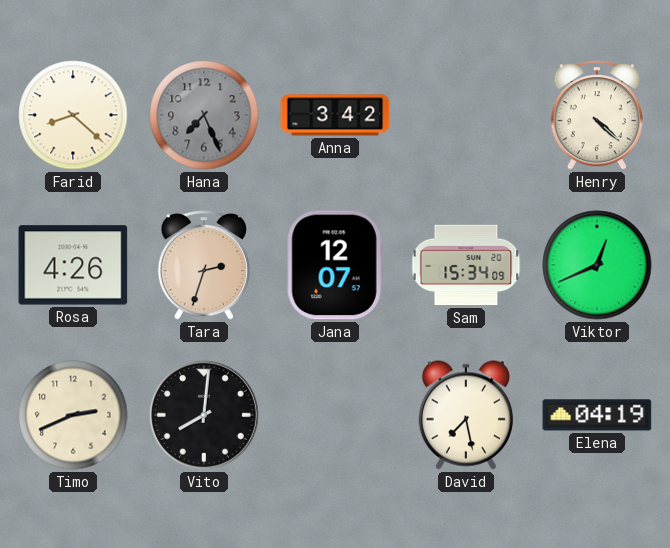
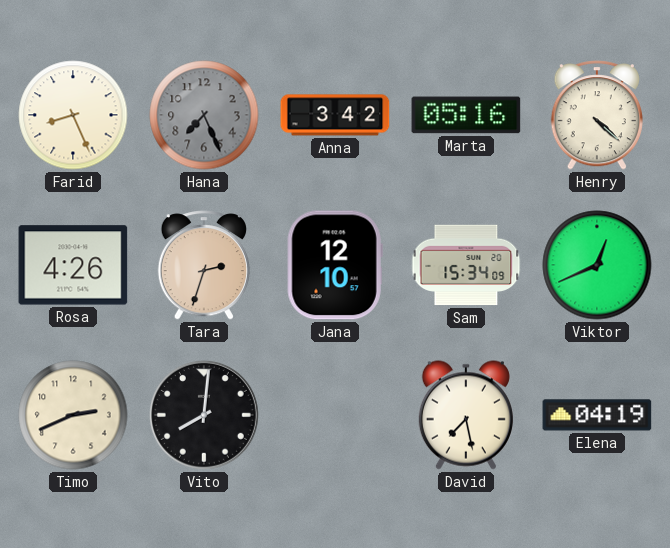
Farid: 8:22 -> 8:26
Marta: none -> 05:16
Jana: 12:07 -> 12:10
